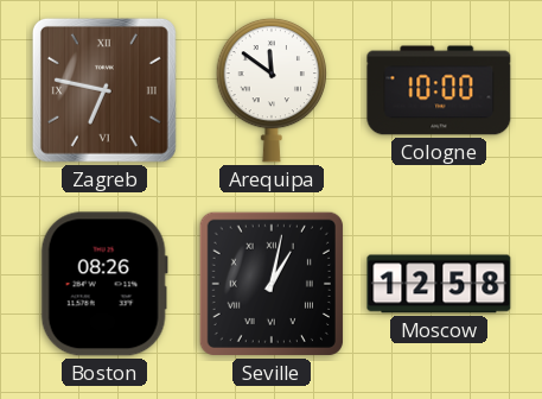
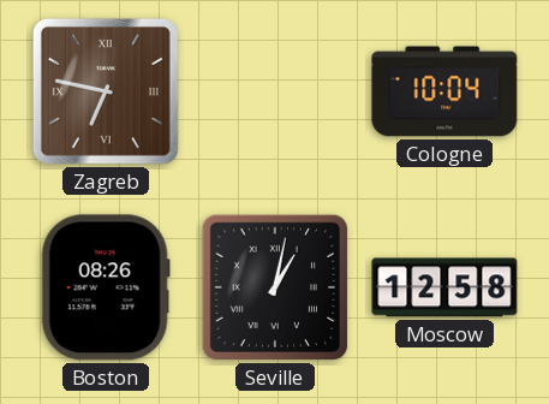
Arequipa: 11:51 -> none
Cologne: 10:00 -> 10:04
